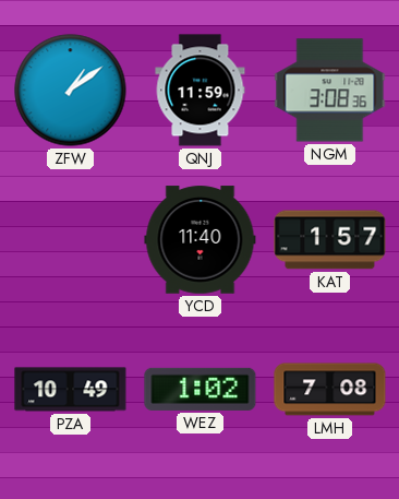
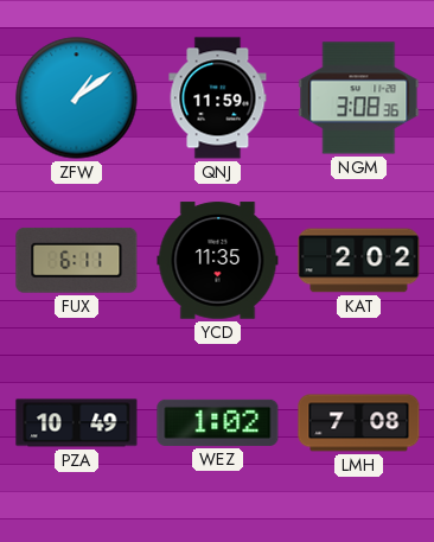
FUX: none -> 6:11
YCD: 11:40 -> 11:35
KAT: 1:57 -> 2:02
